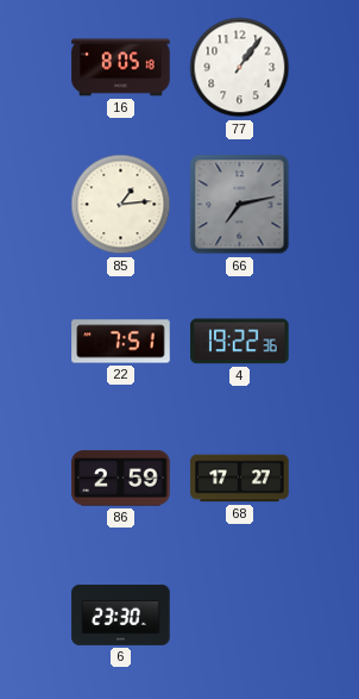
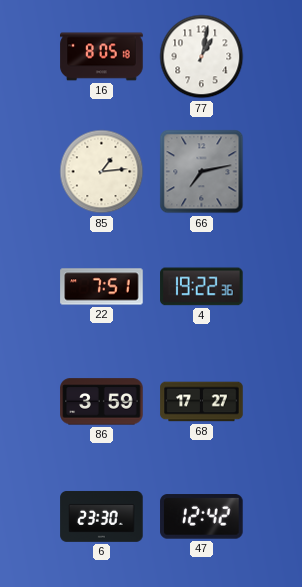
77: 1:06 -> 1:02
86: 2:59 -> 3:59
47: none -> 12:42
